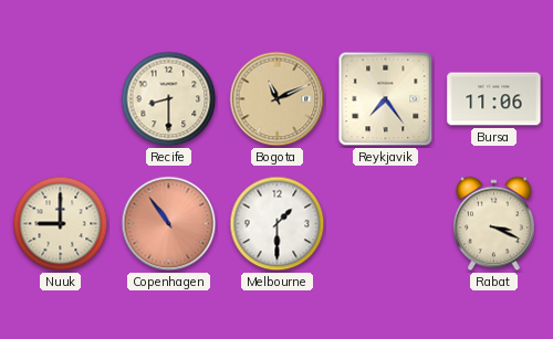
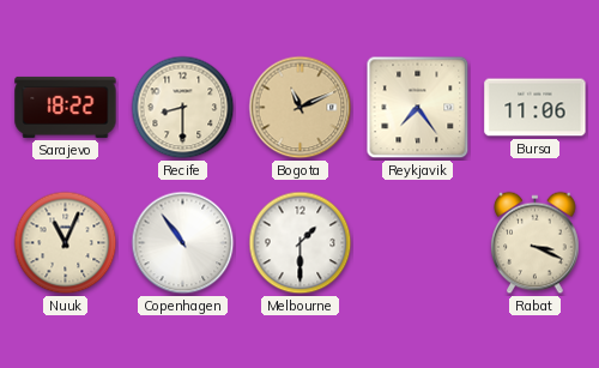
Sarajevo: none -> 18:22
Nuuk: 9:00 -> 11:04
Copenhagen dial: salmon -> white
